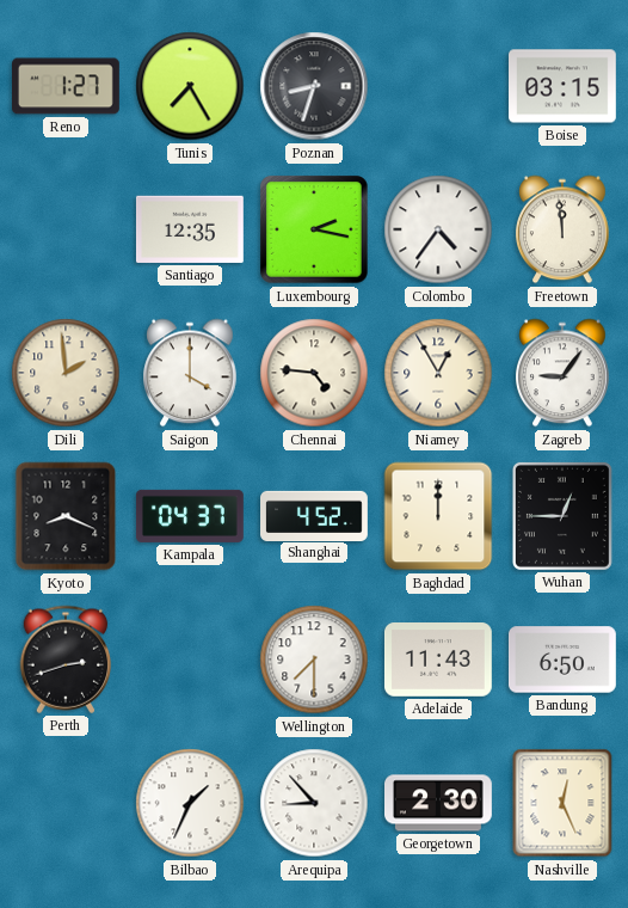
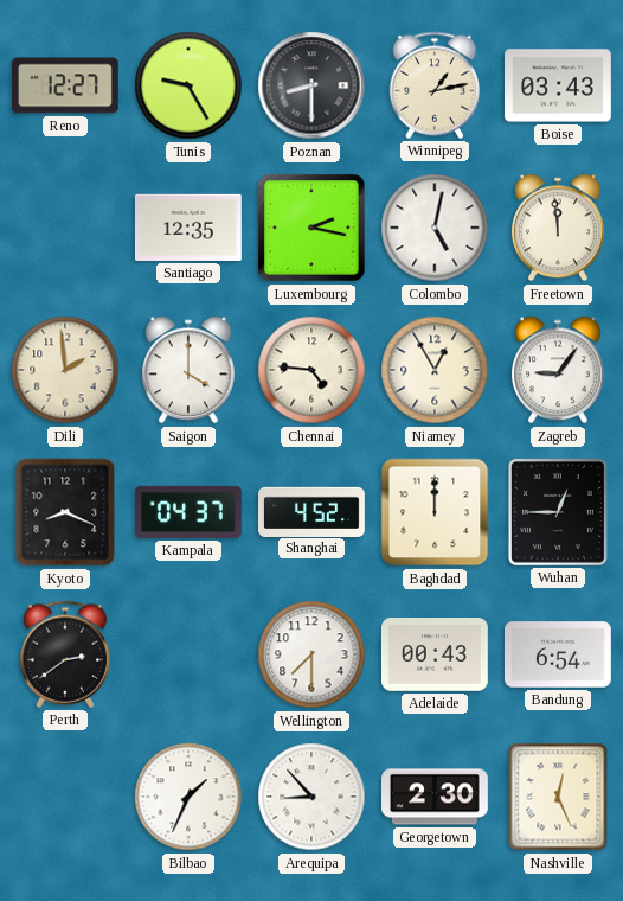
Reno: 1:27 -> 12:27
Tunis: 7:25 -> 9:25
Poznan: 8:33 -> 8:30
Winnipeg: none -> 1:13
Boise: 03:15 -> 03:43
Colombo: 4:36 -> 5:02
Perth: 2:42 -> 2:39
Adelaide: 11:43 -> 00:43
Bandung: 6:50 -> 6:54
